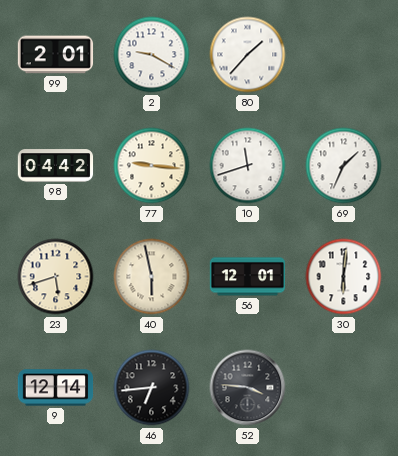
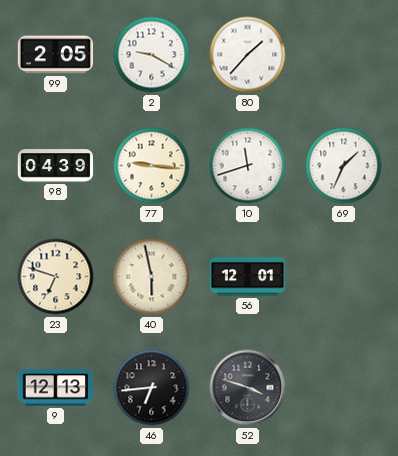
99: 2:01 -> 2:05
98: 04:42 -> 04:39
23: 5:42 -> 6:48
30: 6:01 -> none
9: 12:14 -> 12:13
52: 3:46 -> 3:48
